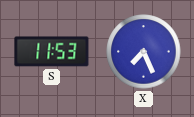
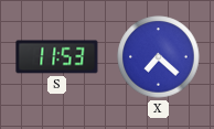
X: 7:26 -> 7:22
